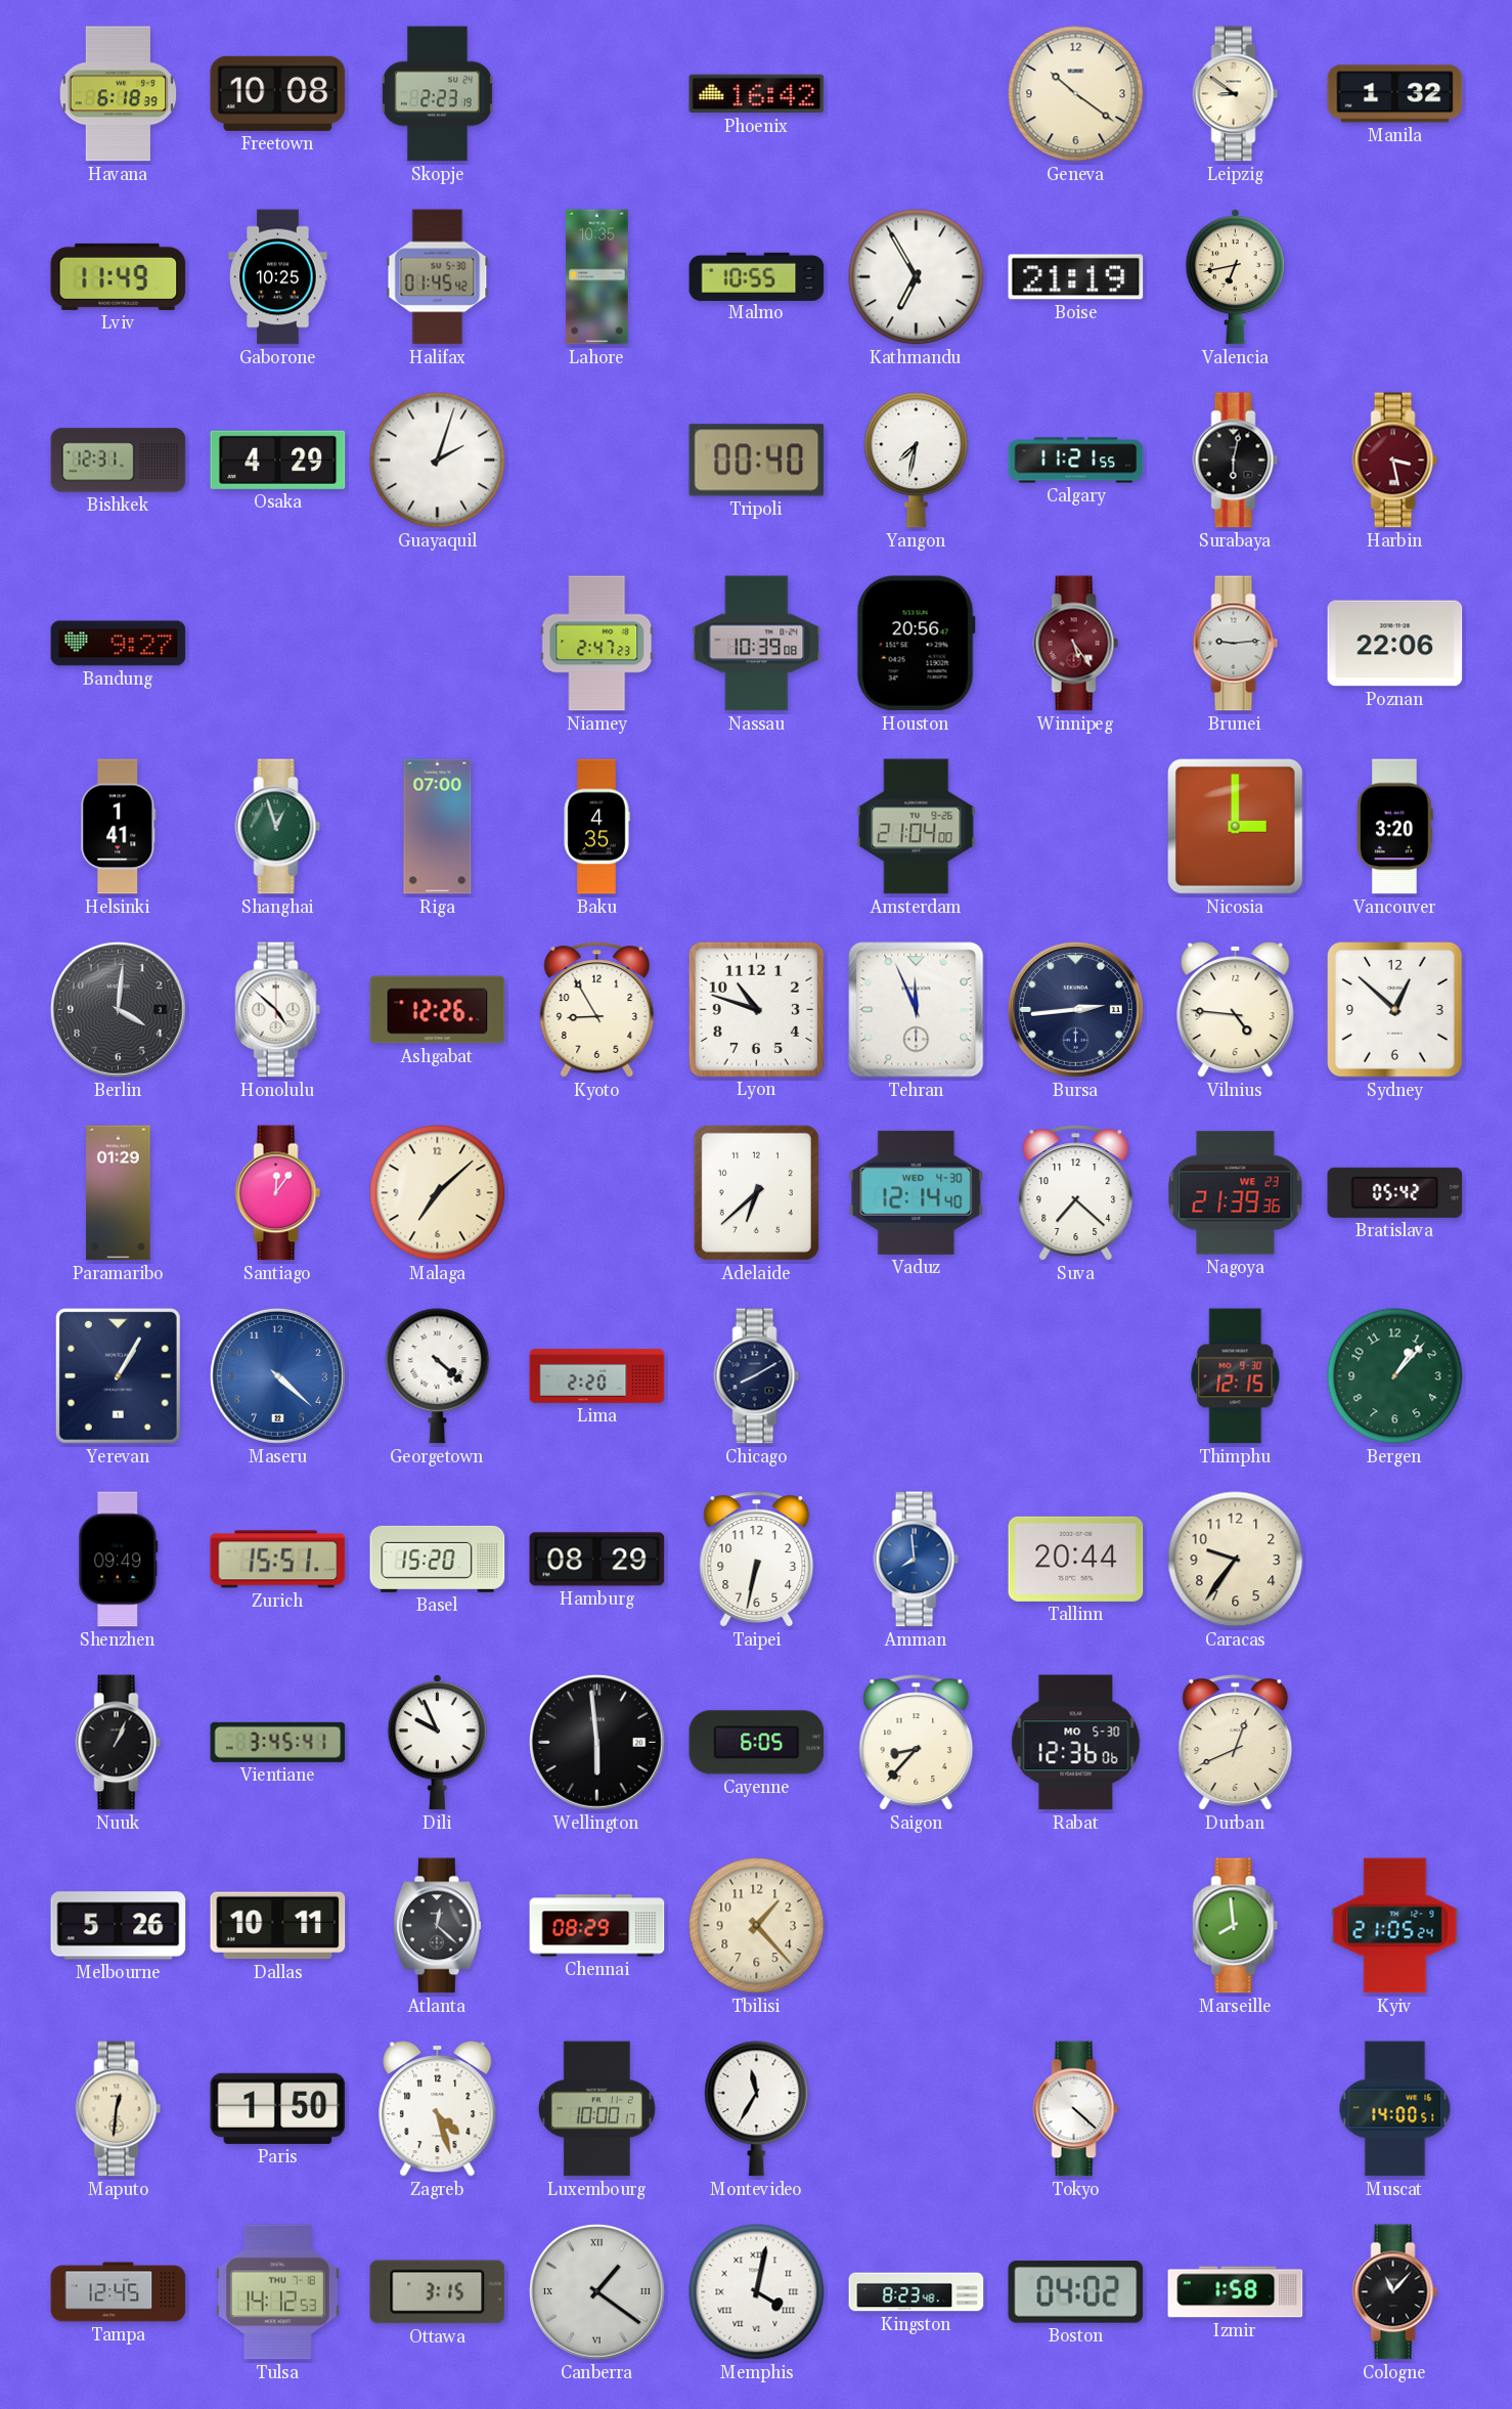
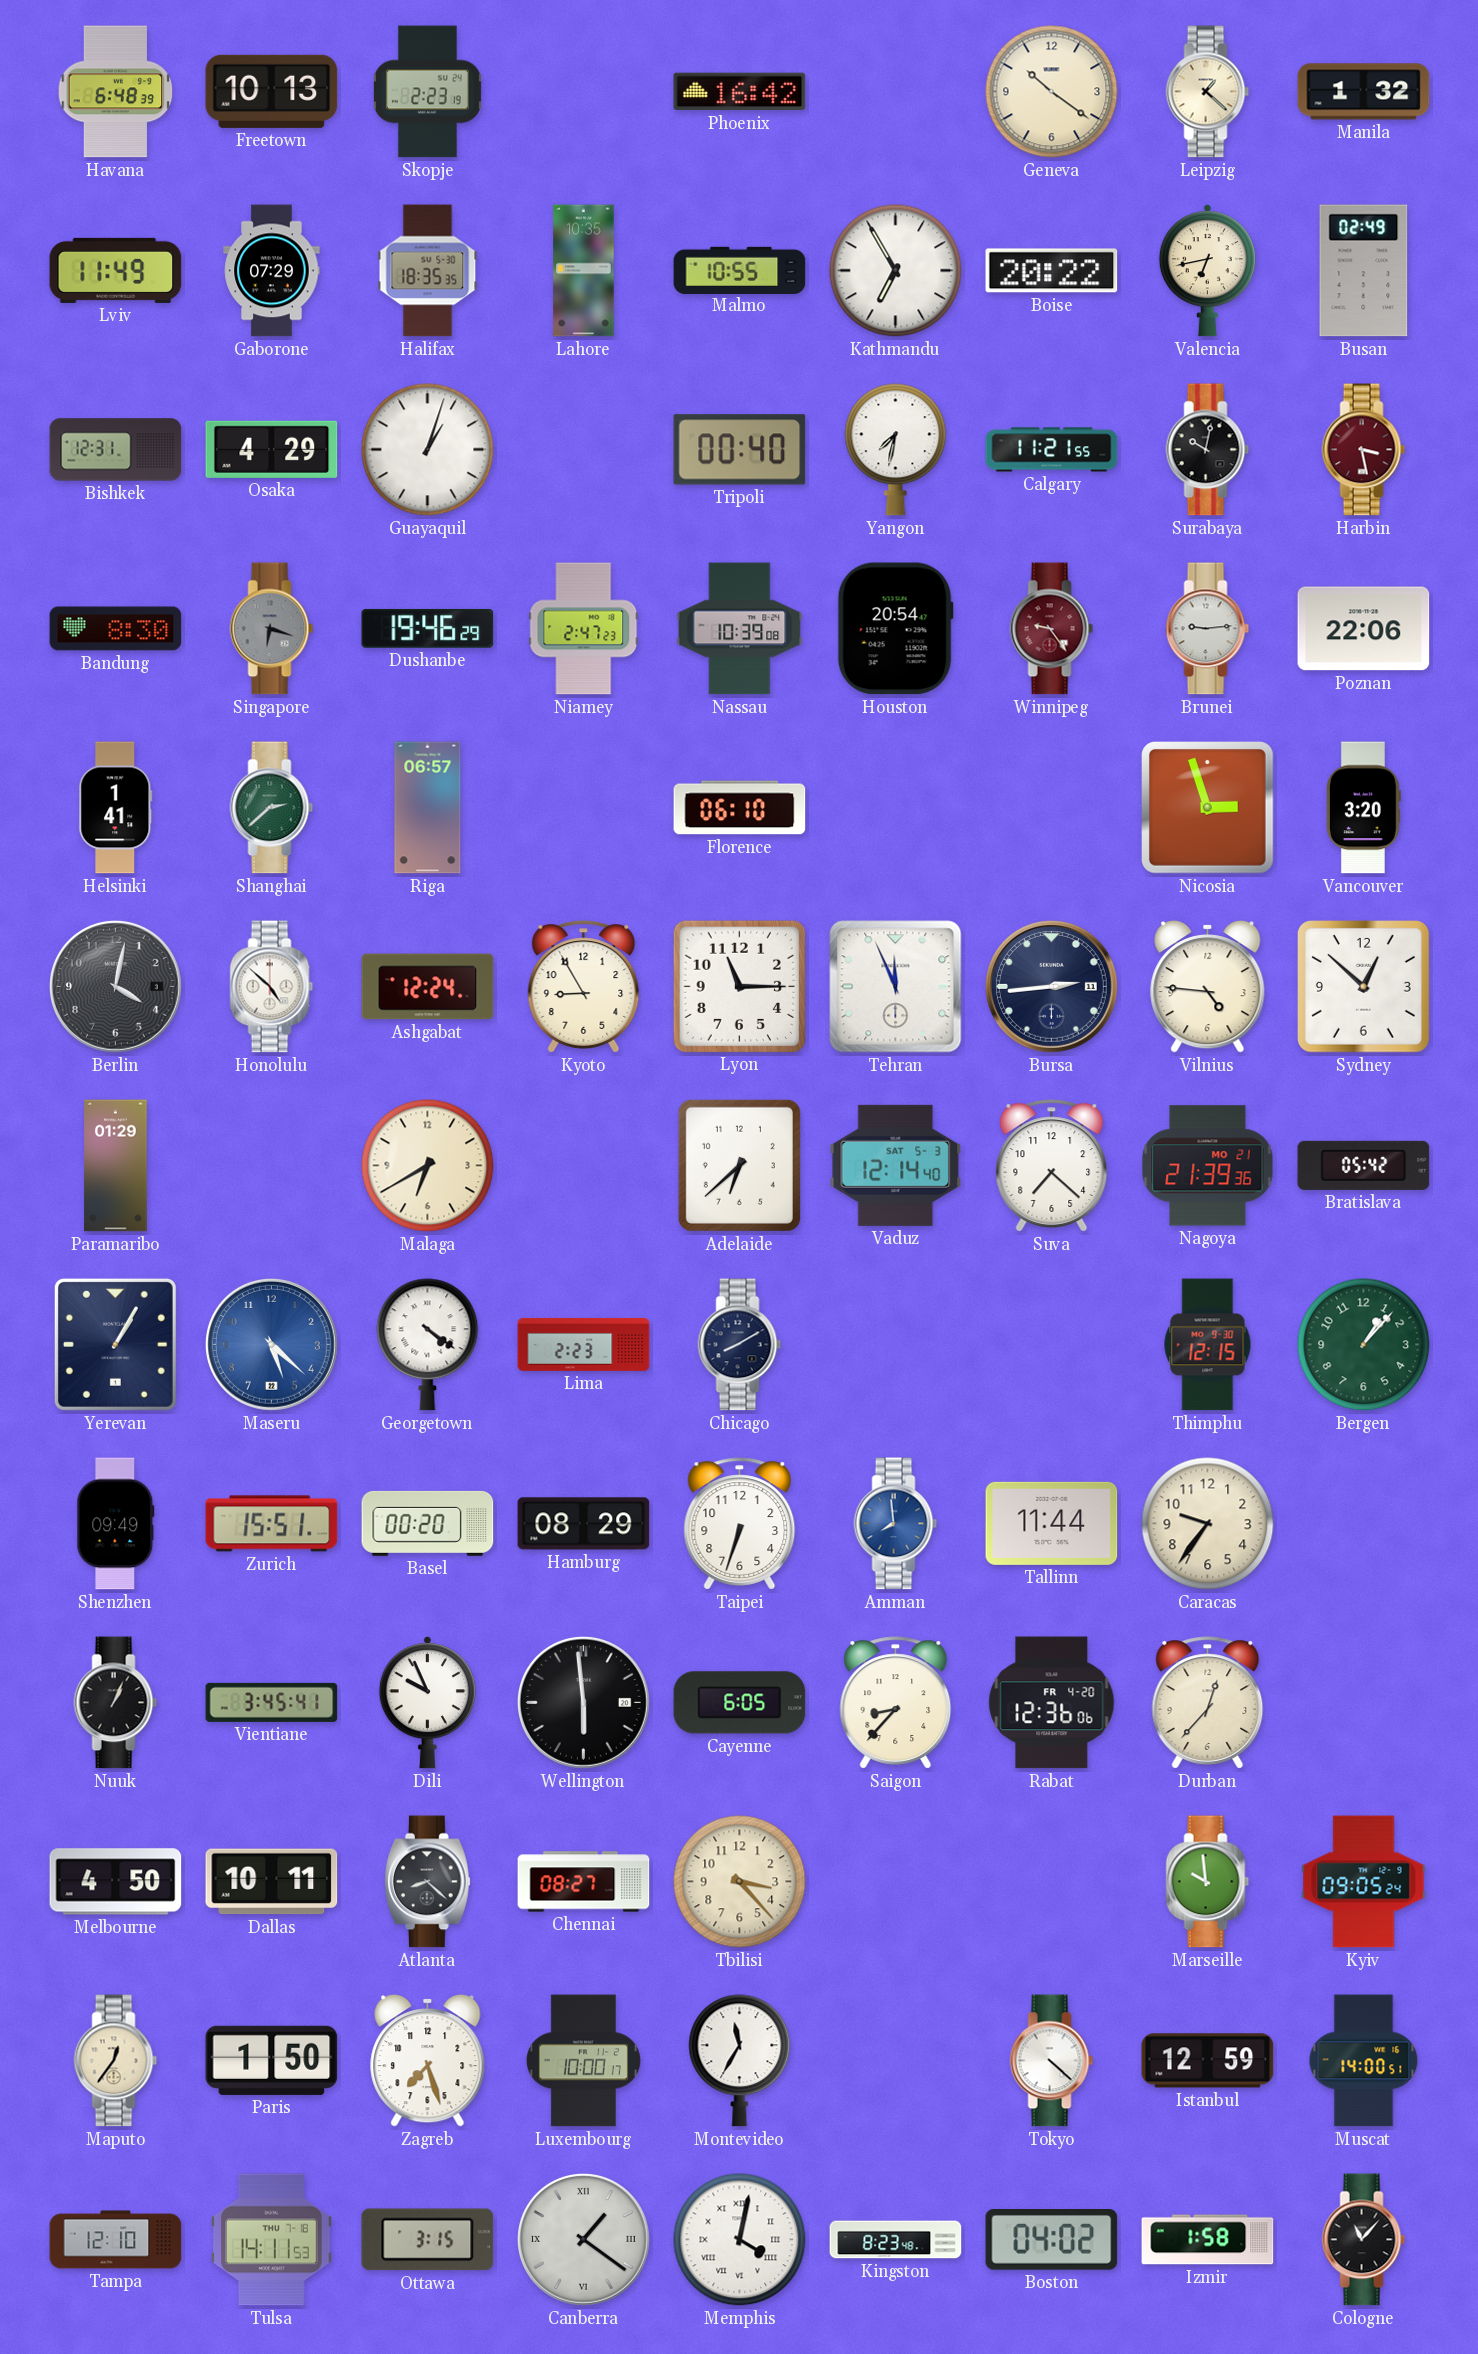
Havana: 6:18 -> 6:48
Freetown: 10:08 -> 10:13
Leipzig: 8:51 -> 1:22
Gaborone: 10:25 -> 07:29
Halifax: 01:45 -> 18:35
Boise: 21:19 -> 20:22
Busan: none -> 02:49
Guayaquil: 2:03 -> 1:03
Surabaya: 6:02 -> 10:02
Bandung: 9:27 -> 8:30
Singapore: none -> 6:18
Dushanbe: none -> 19:46
Houston: 20:56 -> 20:54
Winnipeg: 5:24 -> 9:24
Shanghai: 12:57 -> 2:38
Riga: 07:00 -> 06:57
Baku: 4:35 -> none
Florence: none -> 06:10
Amsterdam: 21:04 -> none
Nicosia: 3:00 -> 2:57
Berlin: 4:01 -> 4:02
Ashgabat: 12:26 -> 12:24
Lyon: 10:48 -> 11:15
Santiago: 12:06 -> none
Malaga: 7:08 -> 6:40
Vaduz date: WED 4-30 -> SAT 5-3
Nagoya date: WE 23 -> MO 21
Maseru: 4:22 -> 5:22
Georgetown: 4:22 -> 4:21
Lima: 2:20 -> 2:23
Basel: 15:20 -> 00:20
Taipei: 6:32 -> 6:33
Tallinn: 20:44 -> 11:44
Rabat date: MO 5-30 -> FR 4-20
Durban: 12:41 -> 12:37
Melbourne: 5:26 -> 4:50
Atlanta: 12:22 -> 8:22
Chennai: 08:29 -> 08:27
Tbilisi: 1:23 -> 3:23
Marseille: 7:59 -> 9:59
Kyiv: 21:05 -> 09:05
Maputo: 12:31 -> 12:36
Zagreb: 4:27 -> 7:27
Istanbul: none -> 12:59
Tampa: 12:45 -> 12:10
Tulsa: 14:12 -> 14:11
